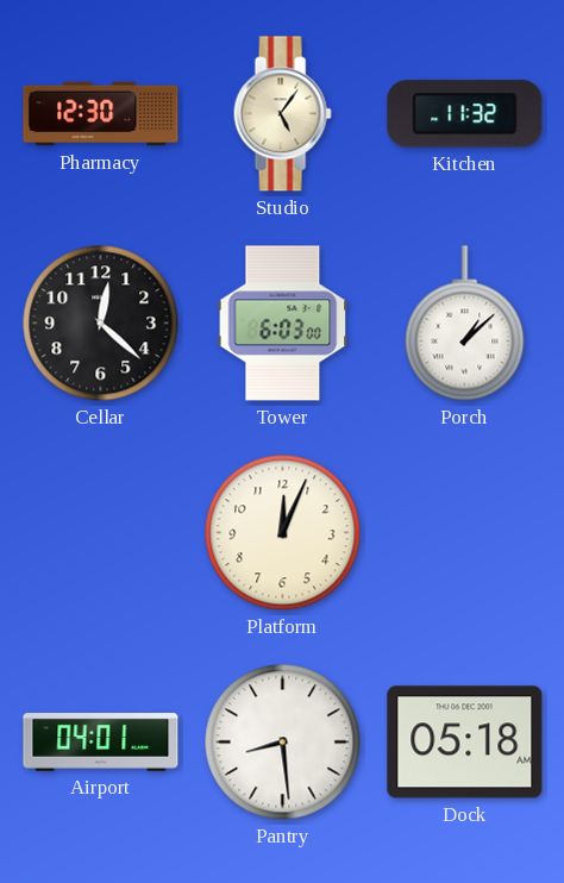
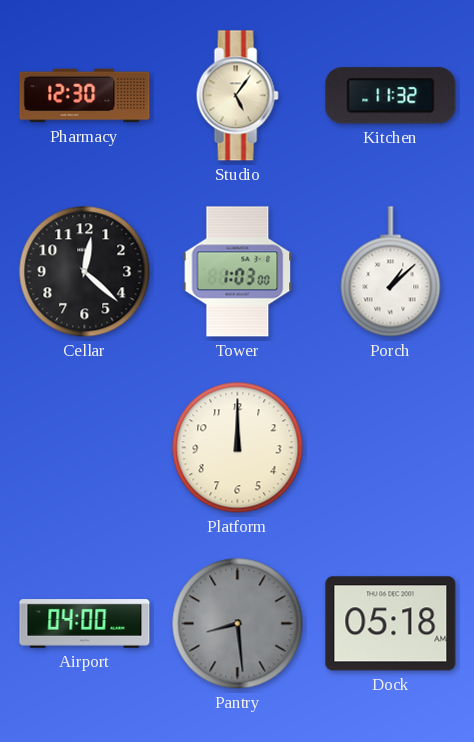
Tower: 6:03 -> 1:03
Platform: 12:04 -> 12:00
Airport: 04:01 -> 04:00
Pantry dial: white -> grey
